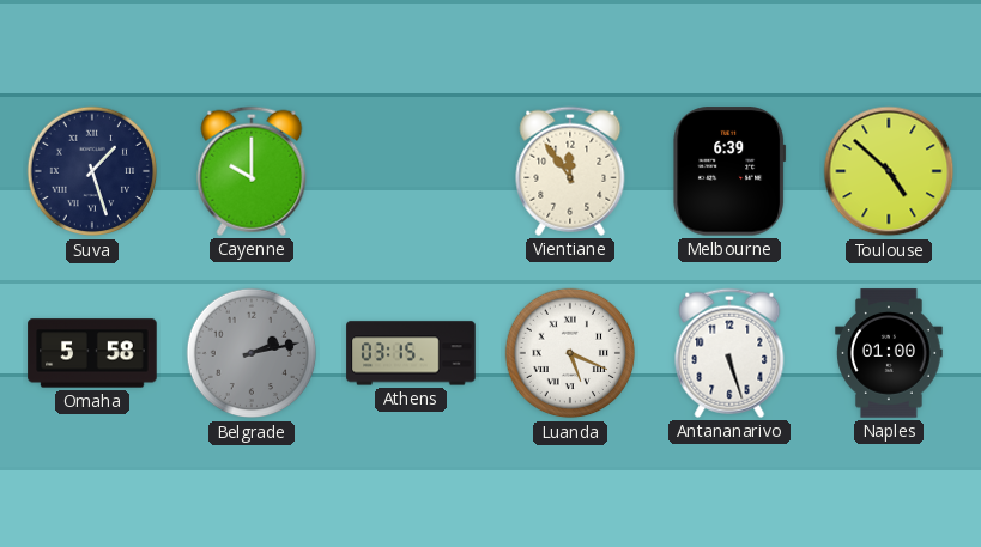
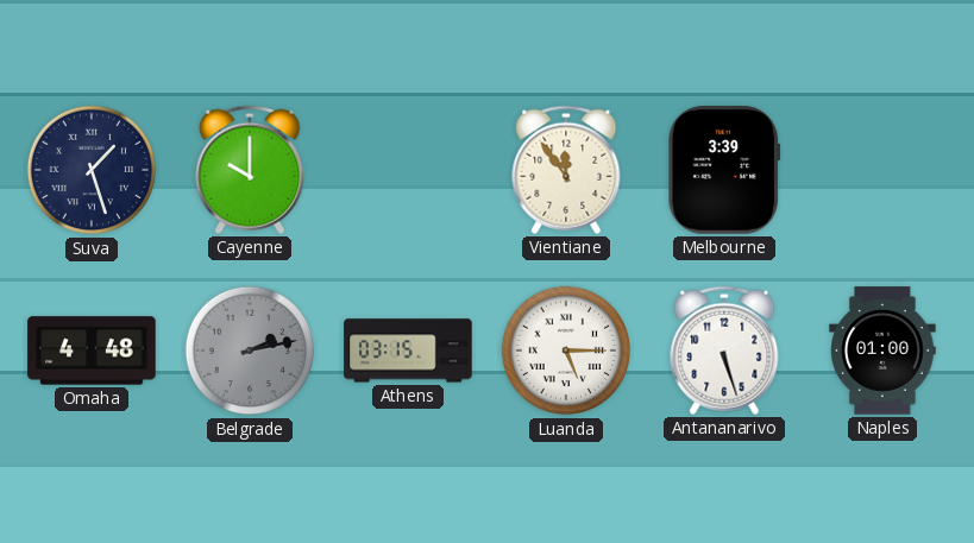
Melbourne: 6:39 -> 3:39
Toulouse: 4:52 -> none
Omaha: 5:58 -> 4:48
Luanda: 5:19 -> 5:15
